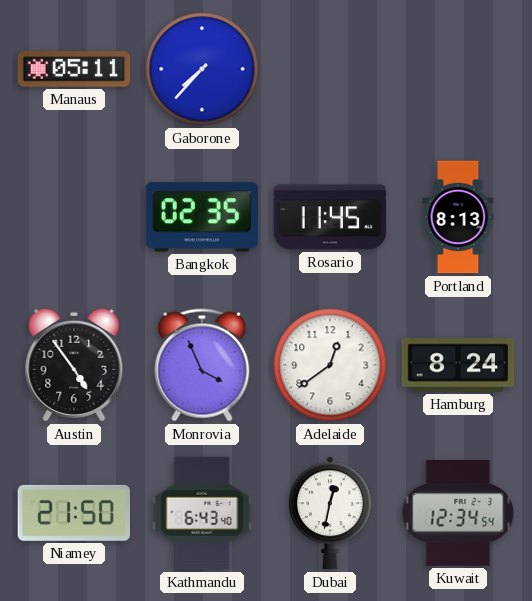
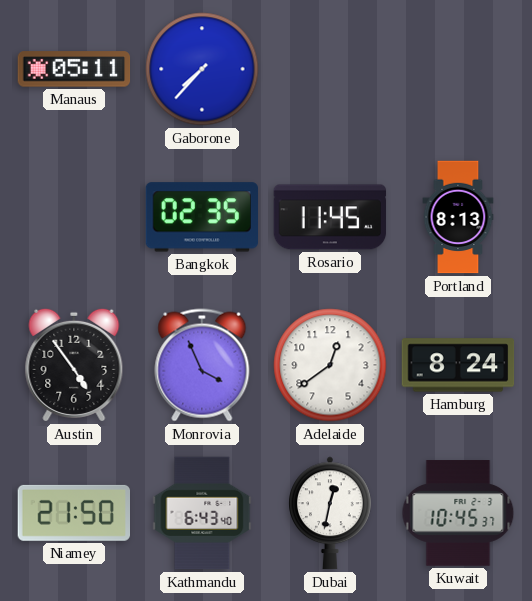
Kuwait: 12:34 -> 10:45
